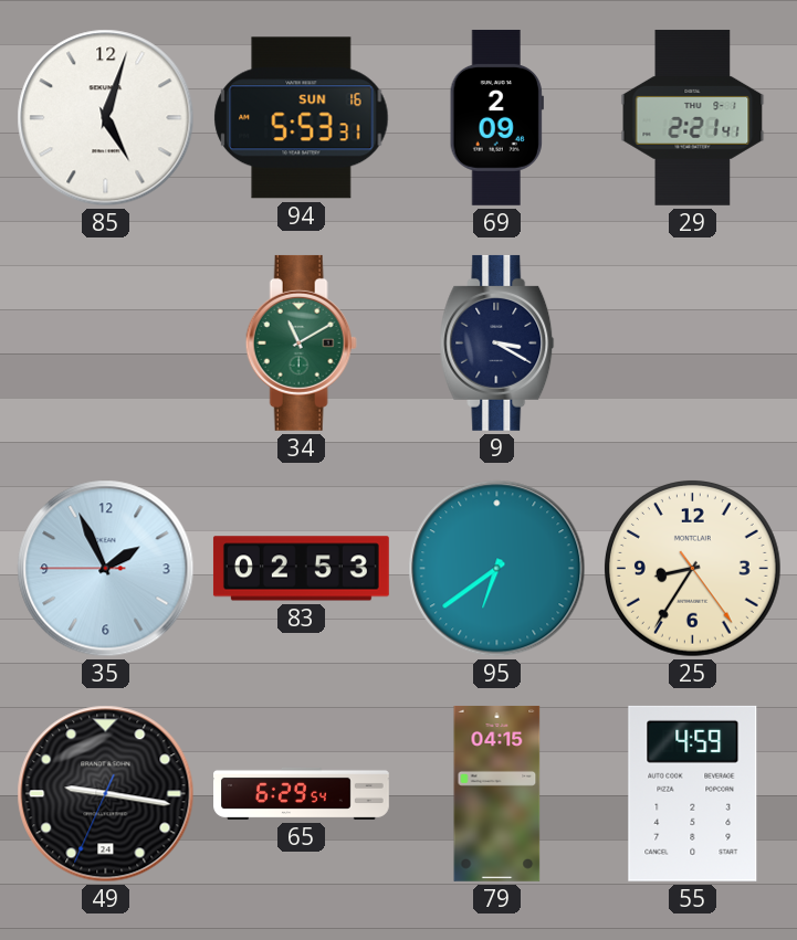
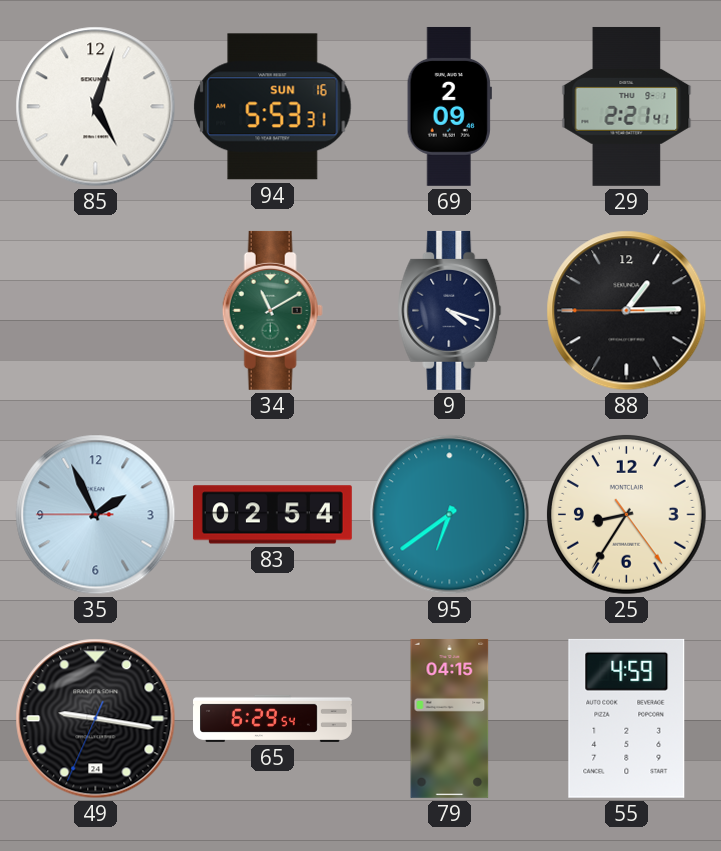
9: 3:20 -> 4:18
88: none -> 1:14
83: 02:53 -> 02:54
